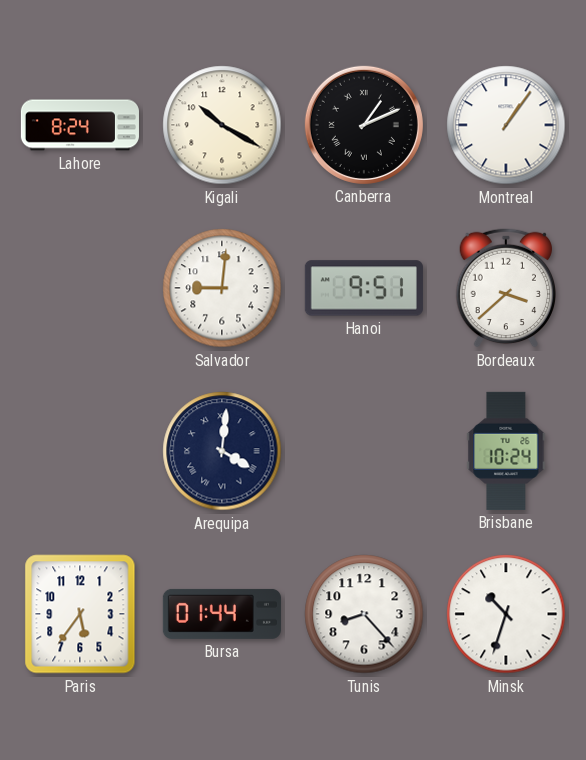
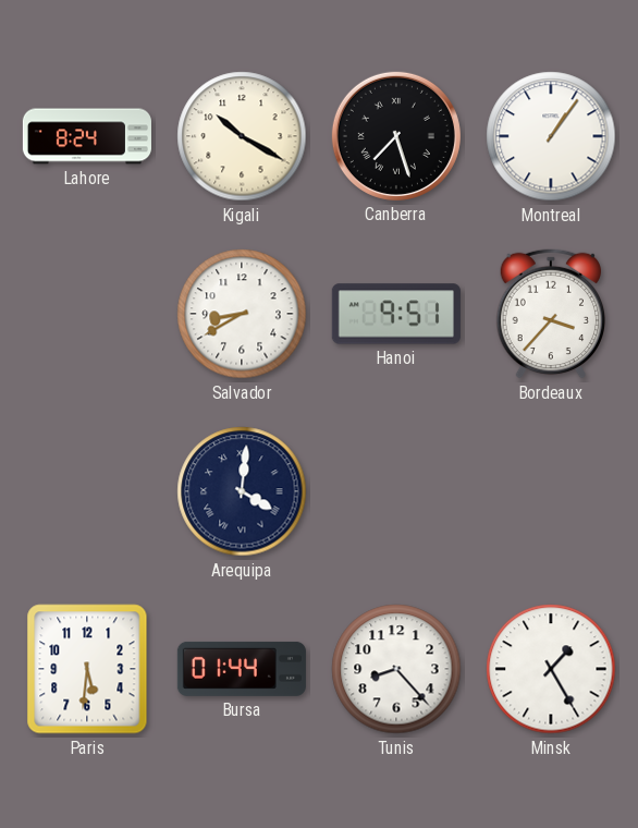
Canberra: 1:11 -> 7:27
Salvador: 9:01 -> 8:40
Bordeaux: 3:38 -> 3:37
Brisbane: 10:24 -> none
Paris: 5:36 -> 5:31
Minsk: 10:33 -> 1:25
